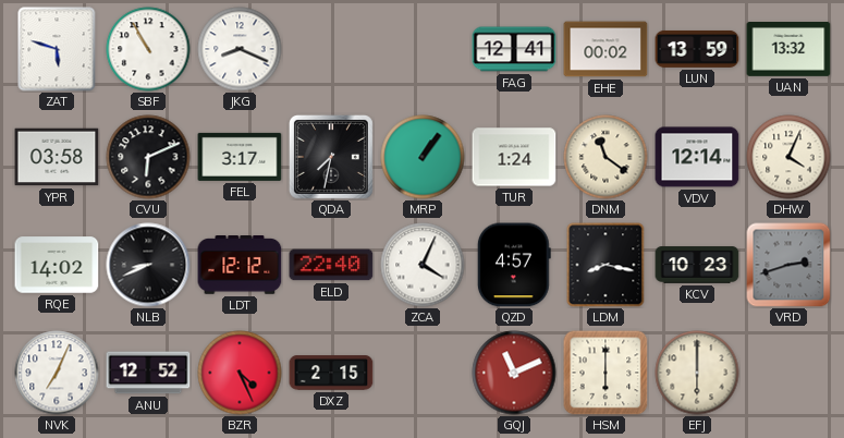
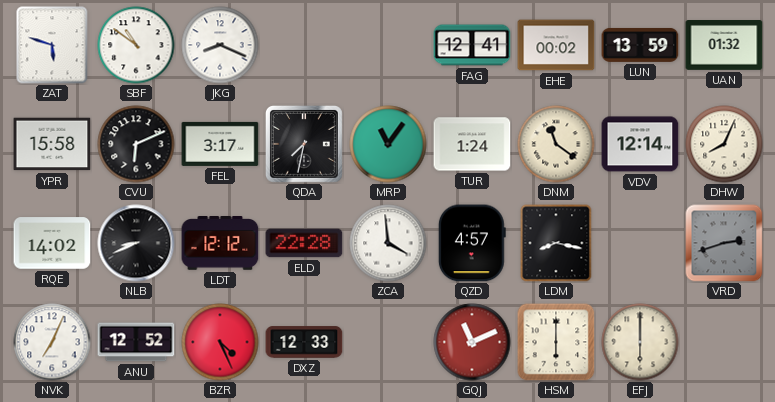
SBF: 10:55 -> 10:51
UAN: 13:32 -> 01:32
YPR: 03:58 -> 15:58
MRP: 1:06 -> 11:06
DHW: 4:04 -> 8:04
ELD: 22:40 -> 22:28
ZCA: 4:04 -> 3:59
KCV: 10:23 -> none
DXZ: 2:15 -> 12:33
